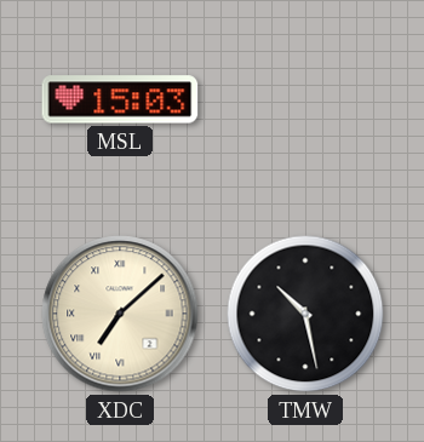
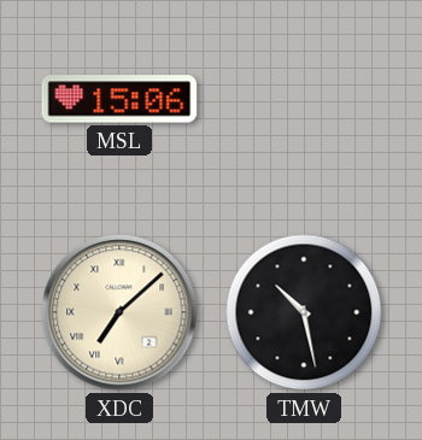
MSL: 15:03 -> 15:06
